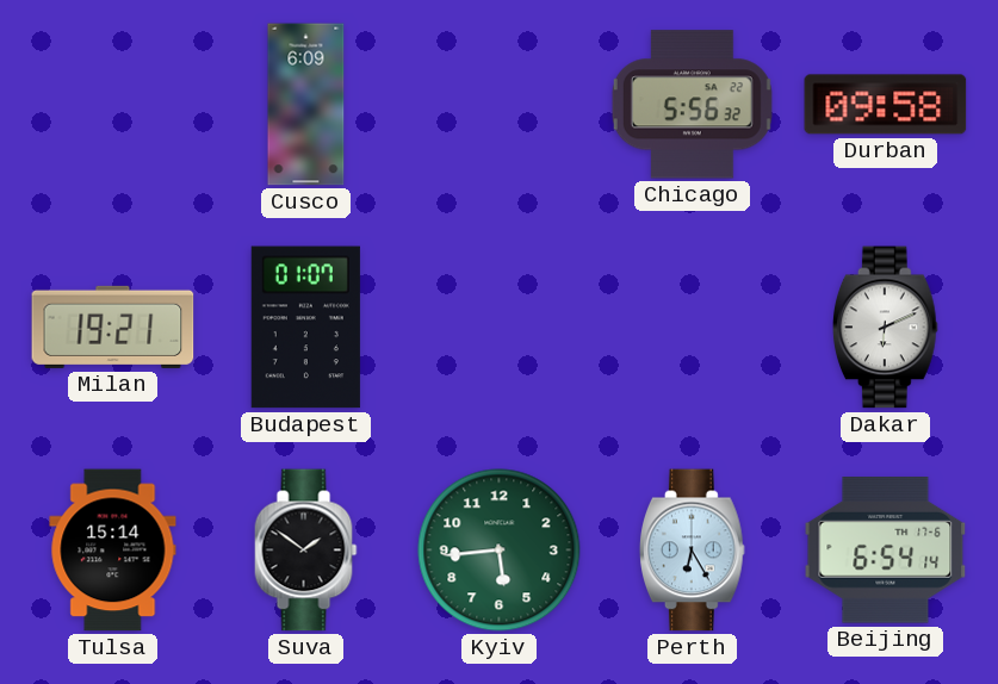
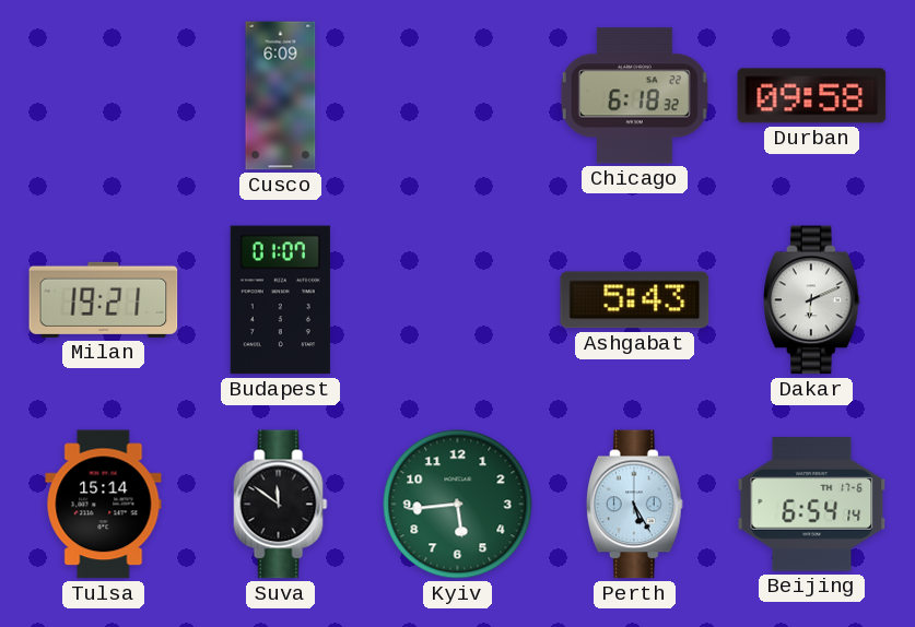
Chicago: 5:56 -> 6:18
Ashgabat: none -> 5:43
Suva: 1:51 -> 11:51
Perth: 6:25 -> 5:25
